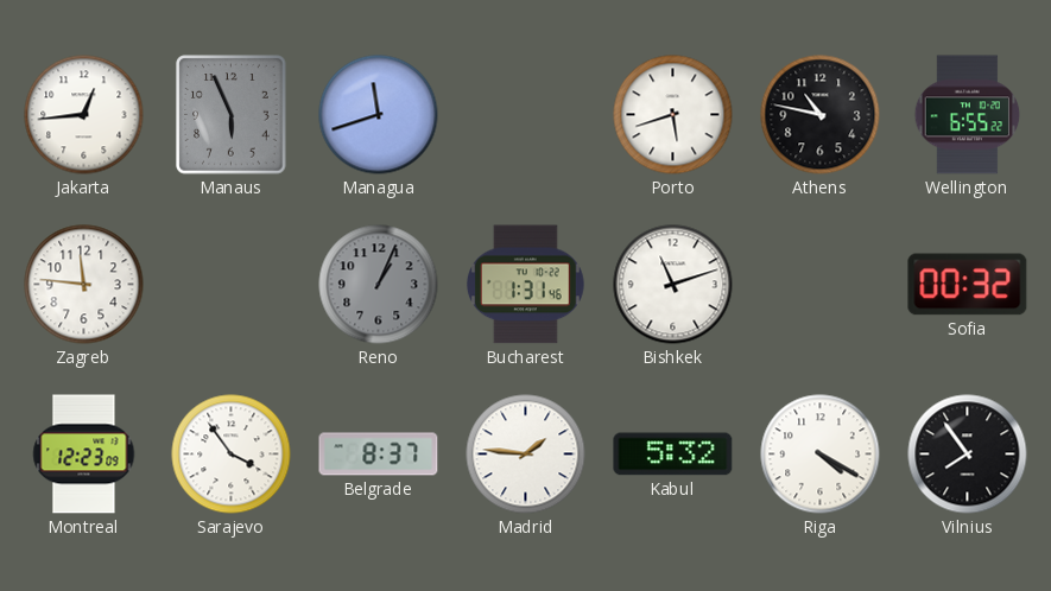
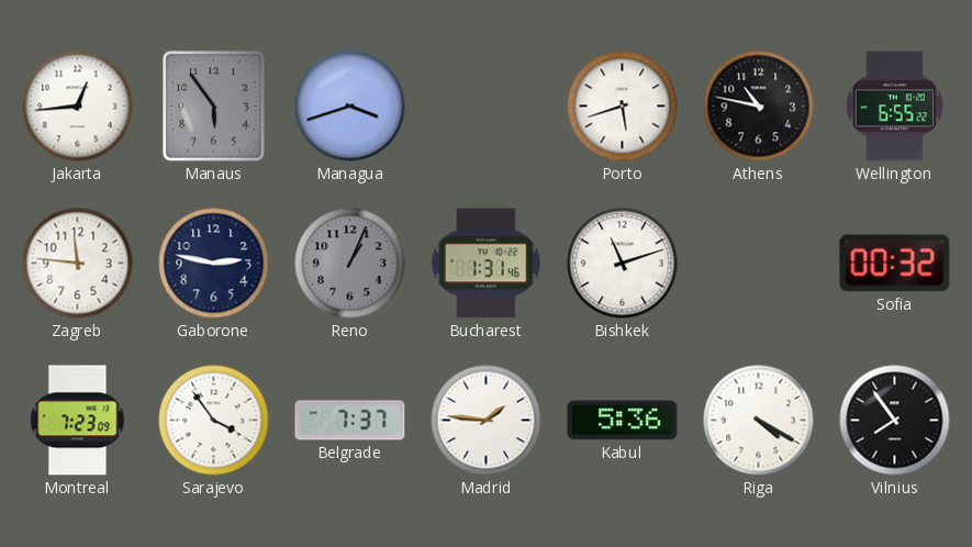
Manaus: 5:56 -> 5:54
Managua: 11:42 -> 3:42
Gaborone: none -> 2:47
Montreal: 12:23 -> 7:23
Belgrade: 8:37 -> 7:37
Kabul: 5:32 -> 5:36
